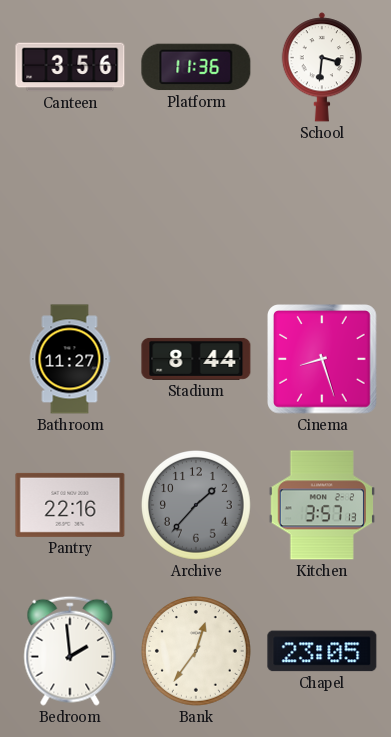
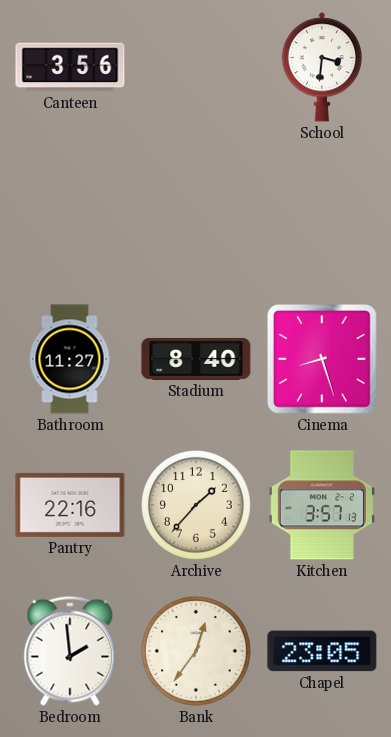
Platform: 11:36 -> none
Stadium: 8:44 -> 8:40
Archive dial: grey -> cream
